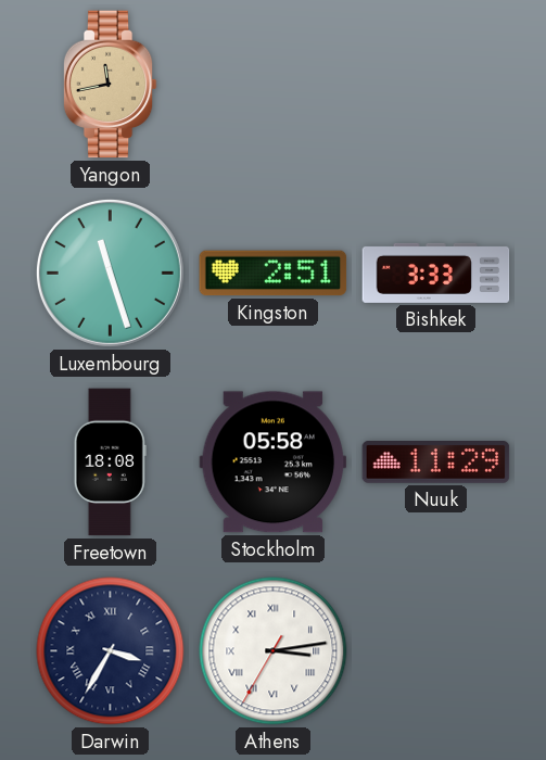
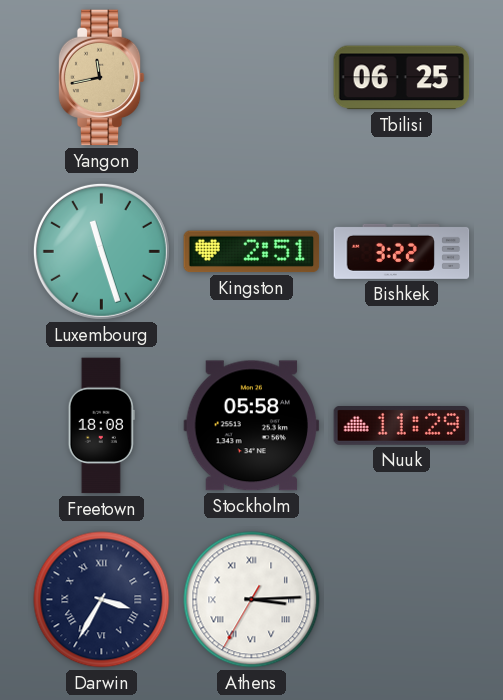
Tbilisi: none -> 06:25
Bishkek: 3:33 -> 3:22
Athens: 3:13 -> 3:14
